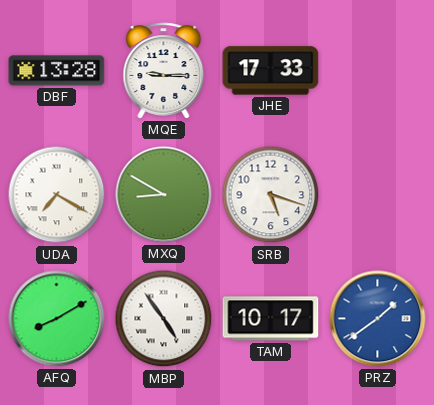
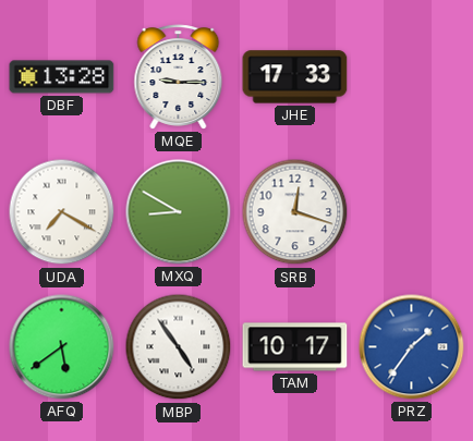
SRB: 5:18 -> 12:18
AFQ: 8:10 -> 5:39
PRZ: 1:39 -> 1:36
